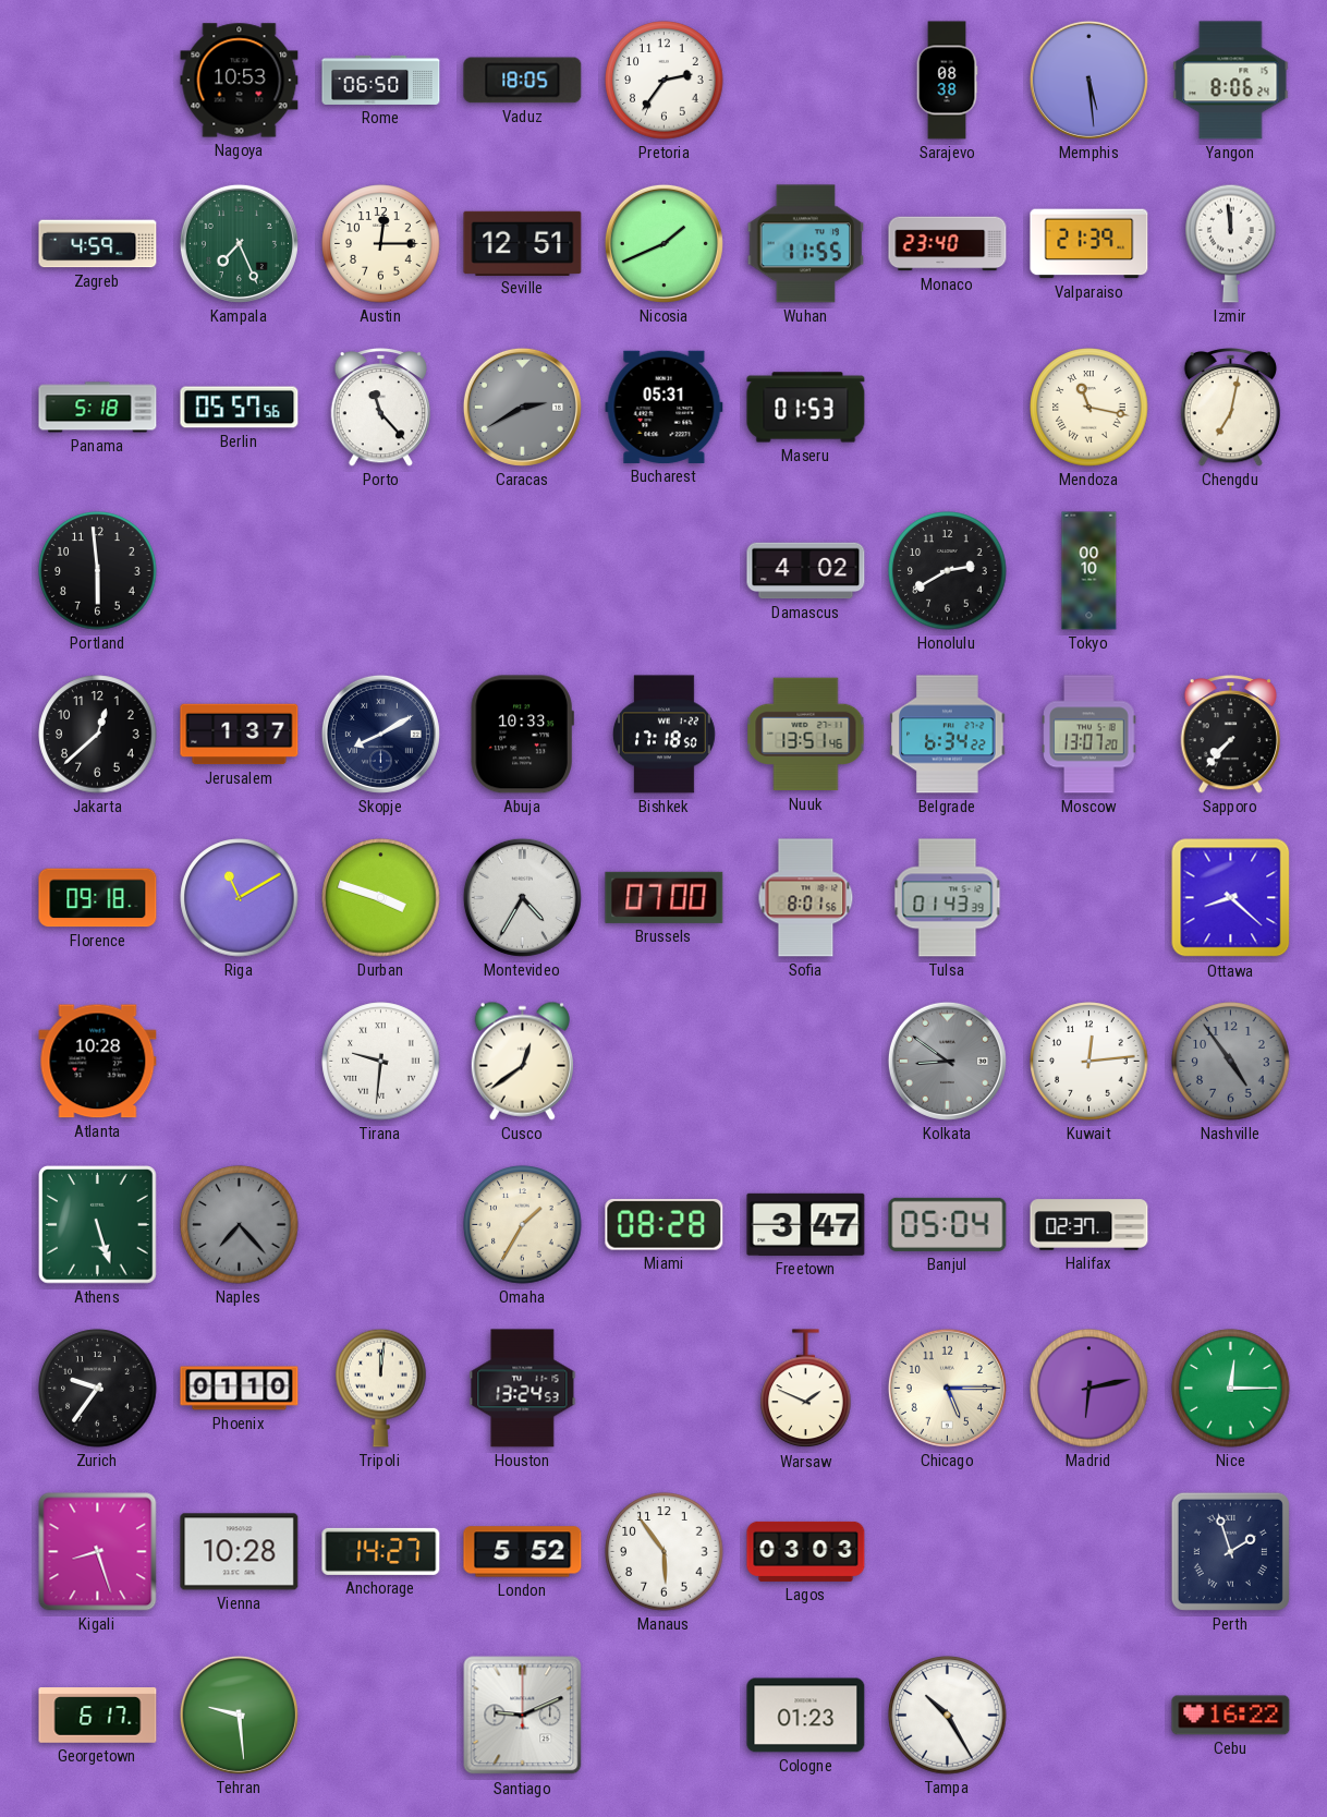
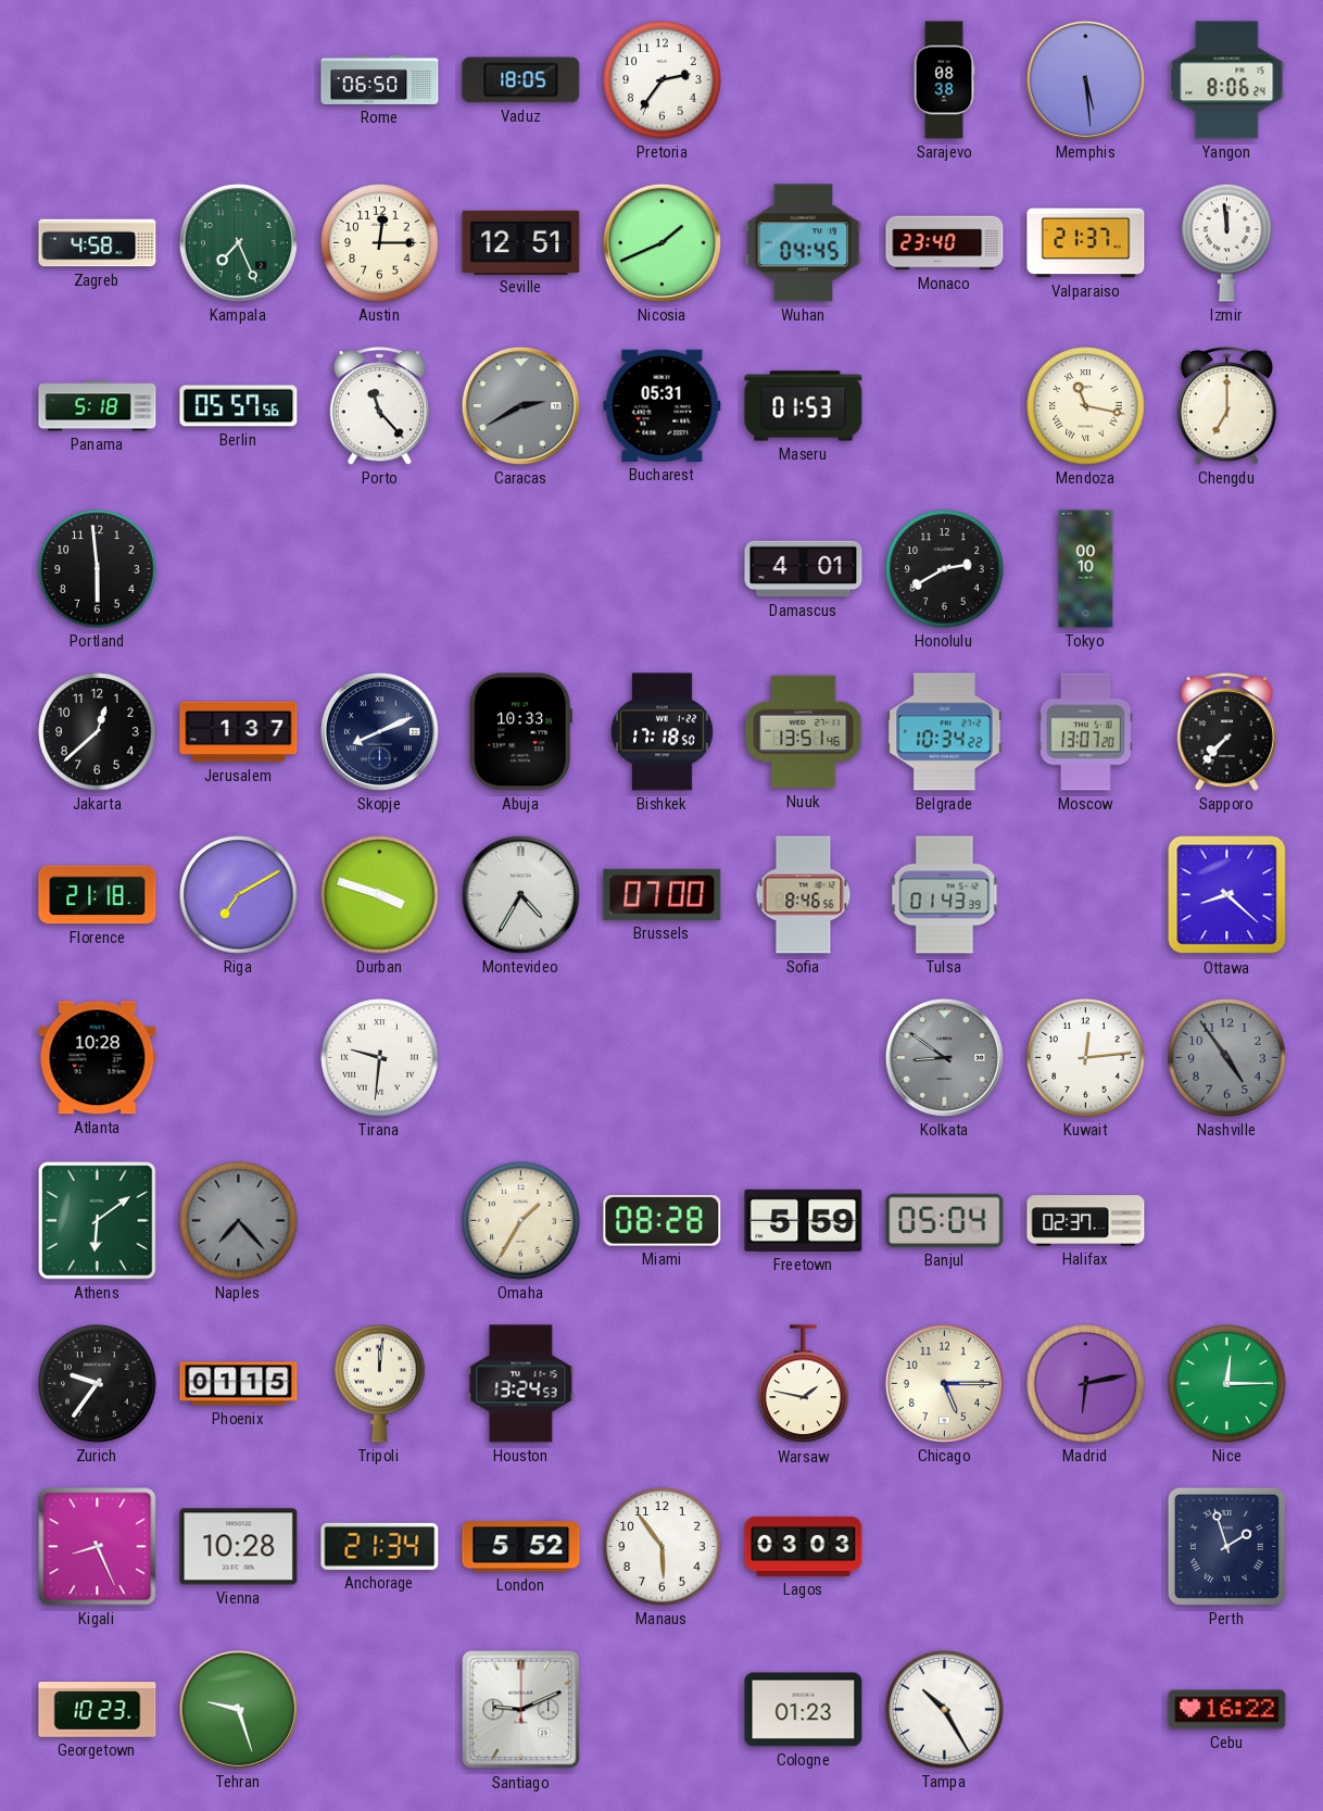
Nagoya: 10:53 -> none
Zagreb: 4:59 -> 4:58
Wuhan: 11:55 -> 04:45
Valparaiso: 21:39 -> 21:37
Chengdu: 7:02 -> 7:00
Damascus: 4:02 -> 4:01
Skopje: 8:10 -> 8:11
Belgrade: 6:34 -> 10:34
Florence: 09:18 -> 21:18
Riga: 11:10 -> 7:10
Sofia: 8:01 -> 8:46
Cusco: 12:39 -> none
Athens: 5:27 -> 6:09
Freetown: 3:47 -> 5:59
Phoenix: 01:10 -> 01:15
Warsaw: 1:49 -> 1:47
Kigali: 8:27 -> 8:26
Anchorage: 14:27 -> 21:34
Georgetown: 6:17 -> 10:23
Tehran: 9:29 -> 9:27
